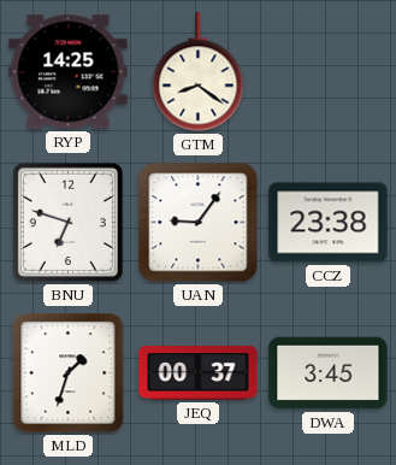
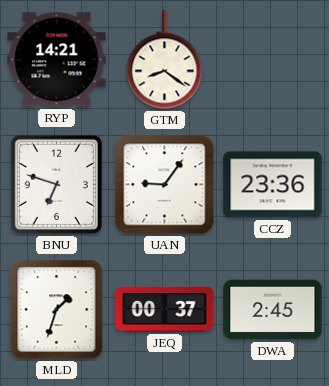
RYP: 14:25 -> 14:21
CCZ: 23:38 -> 23:36
DWA: 3:45 -> 2:45
